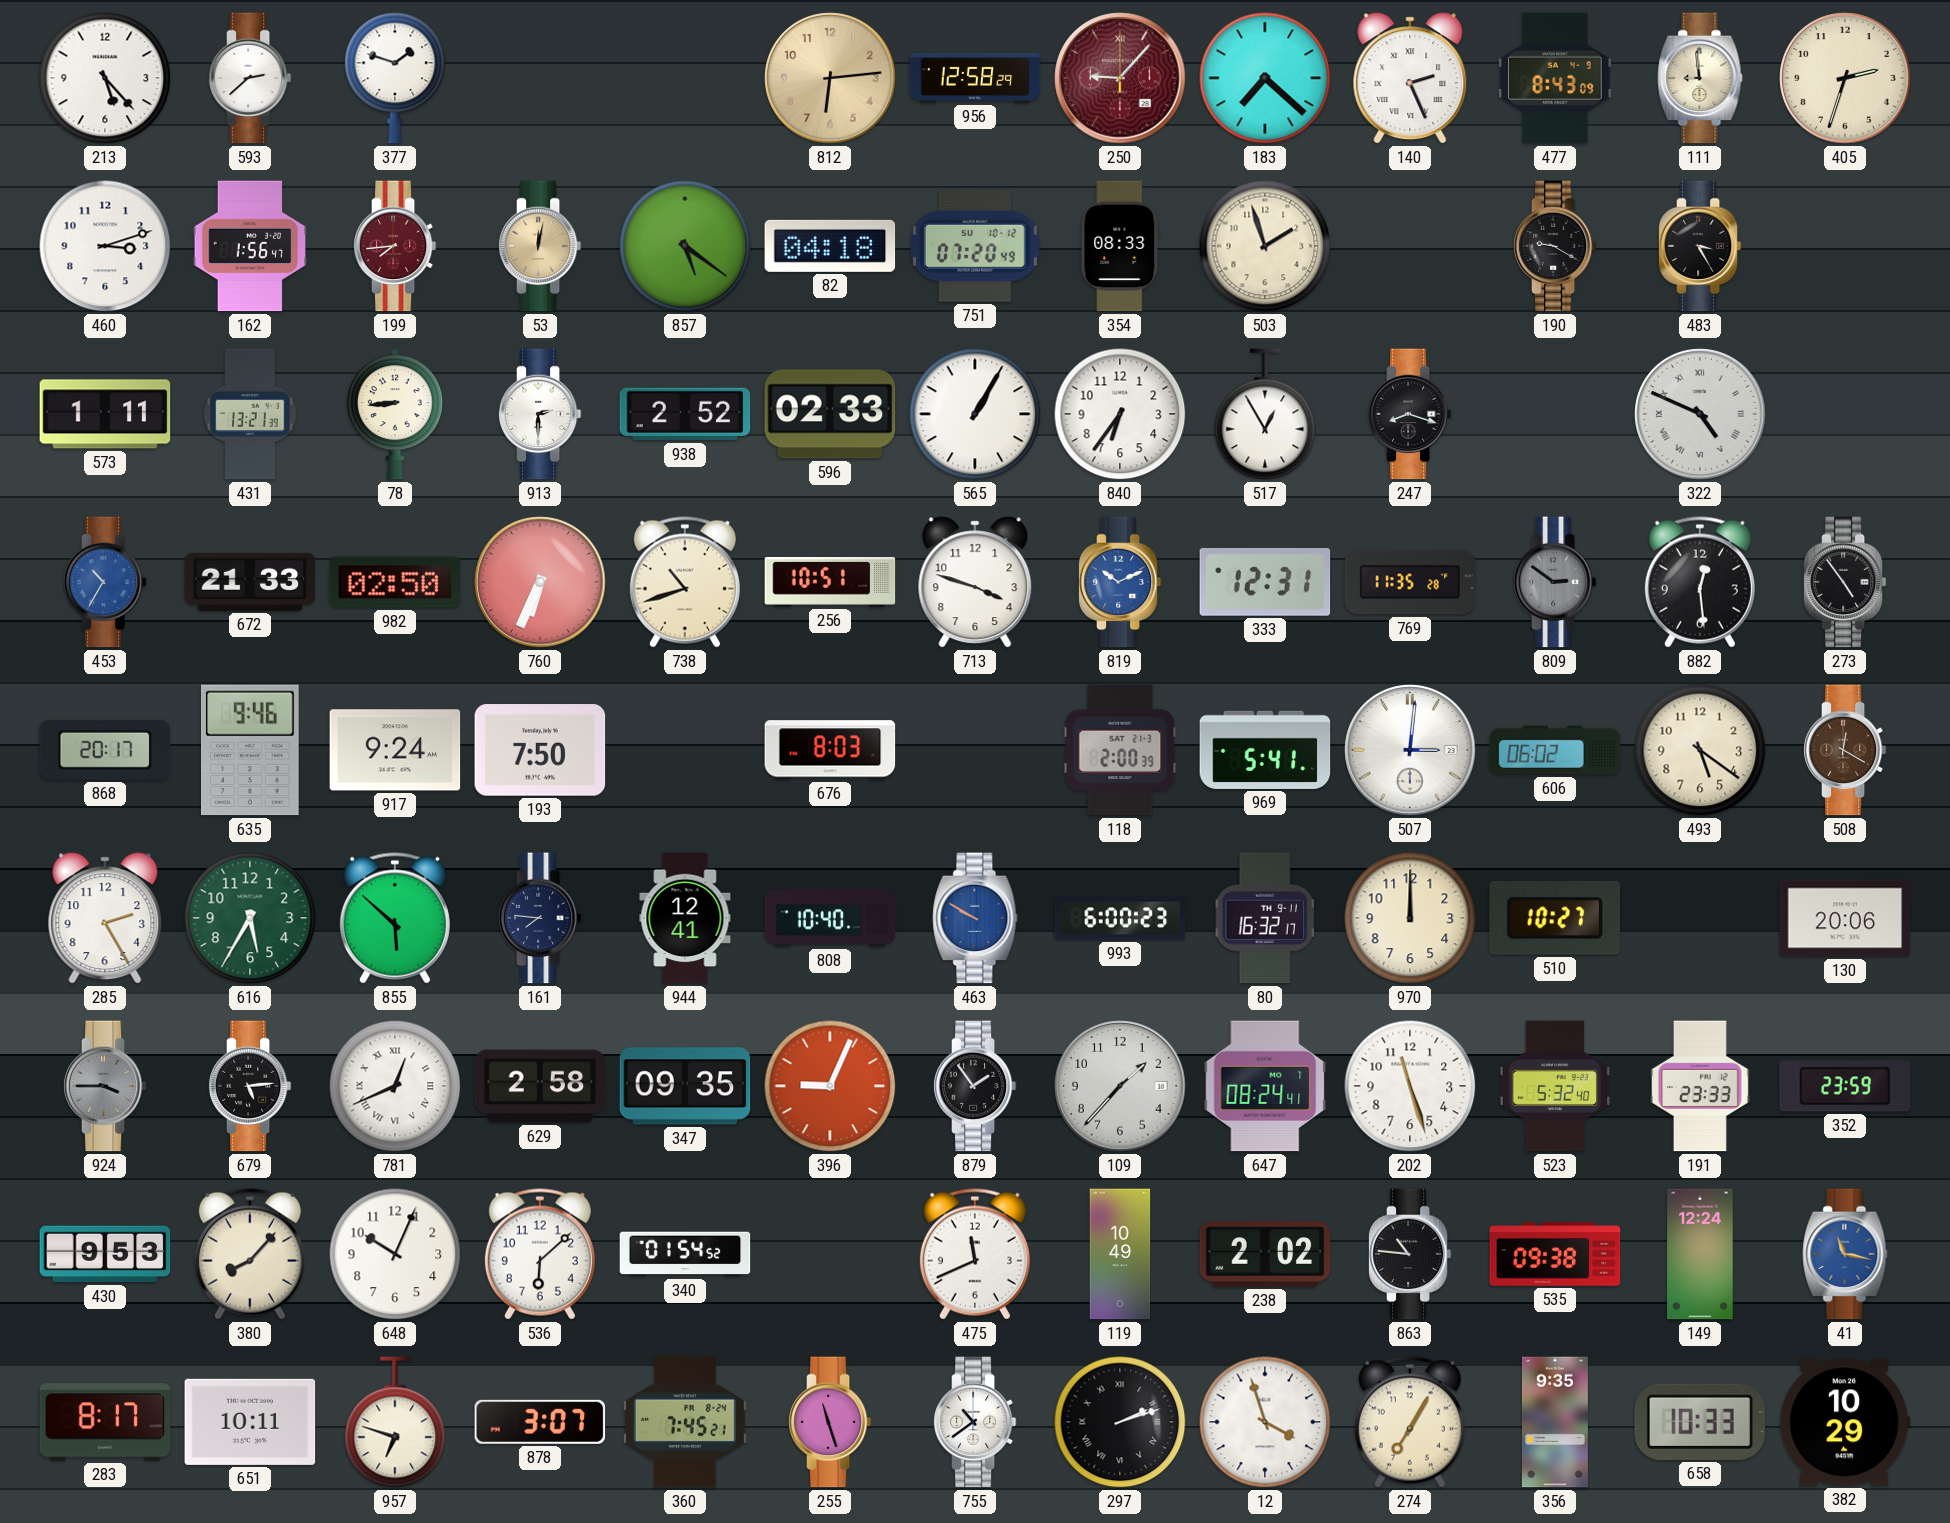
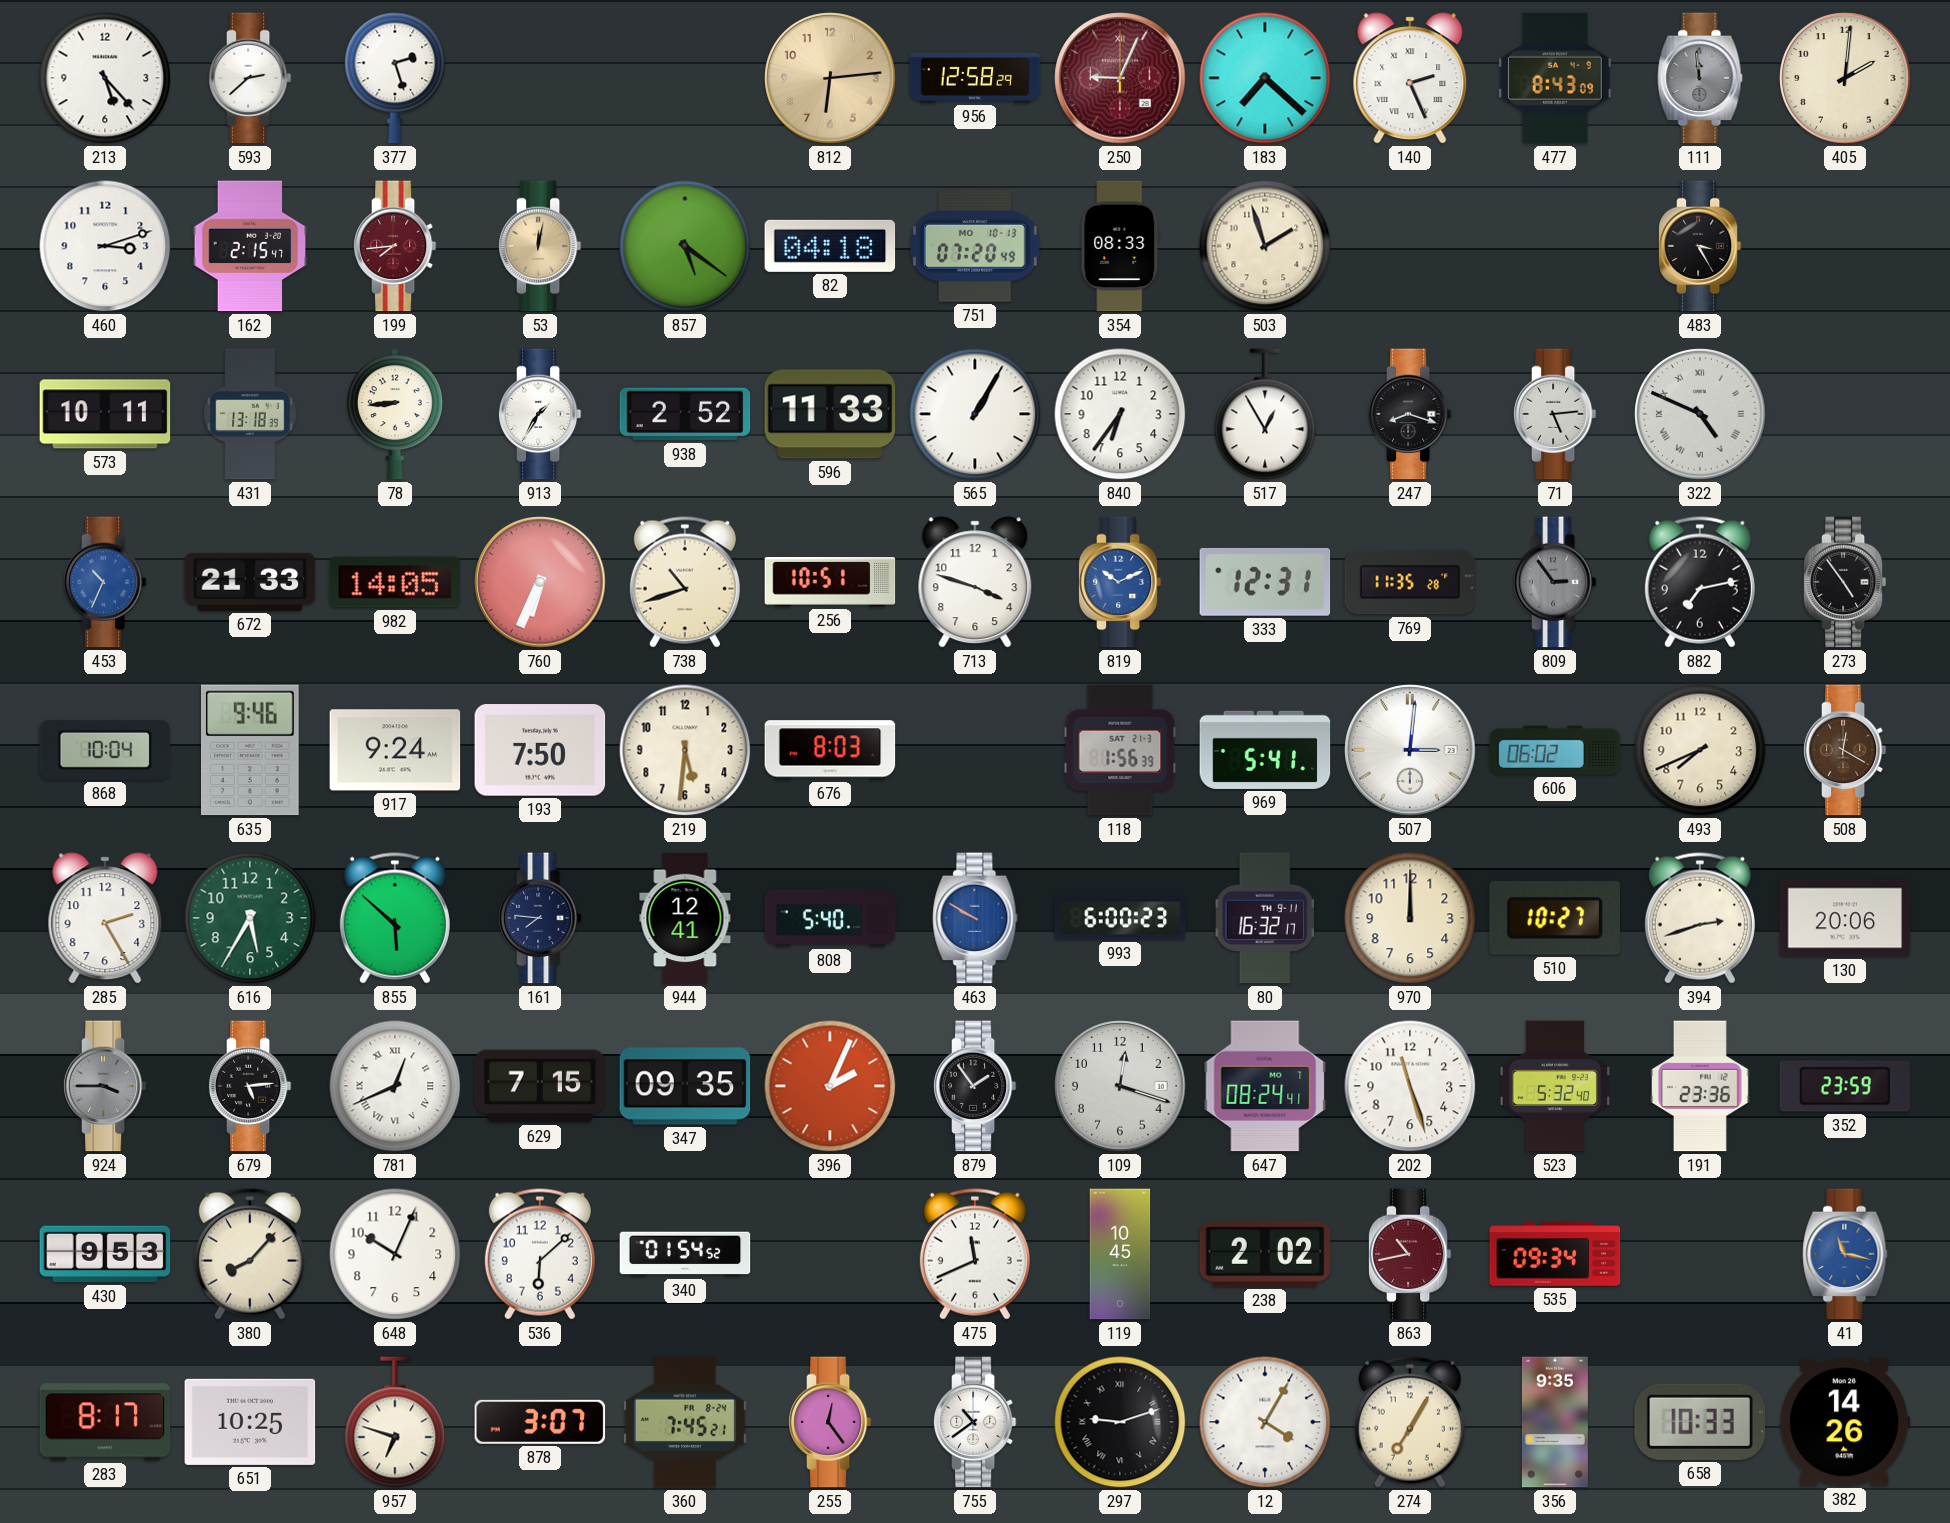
377: 1:48 -> 2:27
250: 9:07 -> 9:04
111: 8:59 -> 11:59
111 dial: cream -> grey
405: 2:33 -> 2:01
162: 1:56 -> 2:15
751 date: SU 10-12 -> MO 10-13
190: 9:20 -> none
573: 1:11 -> 10:11
431: 13:21 -> 13:18
913: 2:30 -> 1:35
596: 02:33 -> 11:33
71: none -> 5:14
453: 10:35 -> 10:34
982: 02:50 -> 14:05
809: 2:51 -> 2:54
882: 12:29 -> 7:13
868: 20:17 -> 10:04
219: none -> 5:31
118: 2:00 -> 1:56
493: 5:21 -> 7:41
808: 10:40 -> 5:40
394: none -> 2:42
629: 2:58 -> 7:15
396: 9:04 -> 2:04
109: 1:37 -> 12:18
191: 23:33 -> 23:36
119: 10:49 -> 10:45
863: 10:46 -> 10:43
863 dial: black -> burgundy
535: 09:38 -> 09:34
149: 12:24 -> none
651: 10:11 -> 10:25
255: 11:27 -> 12:24
297: 2:12 -> 9:12
12: 3:57 -> 4:05
382: 10:29 -> 14:26
